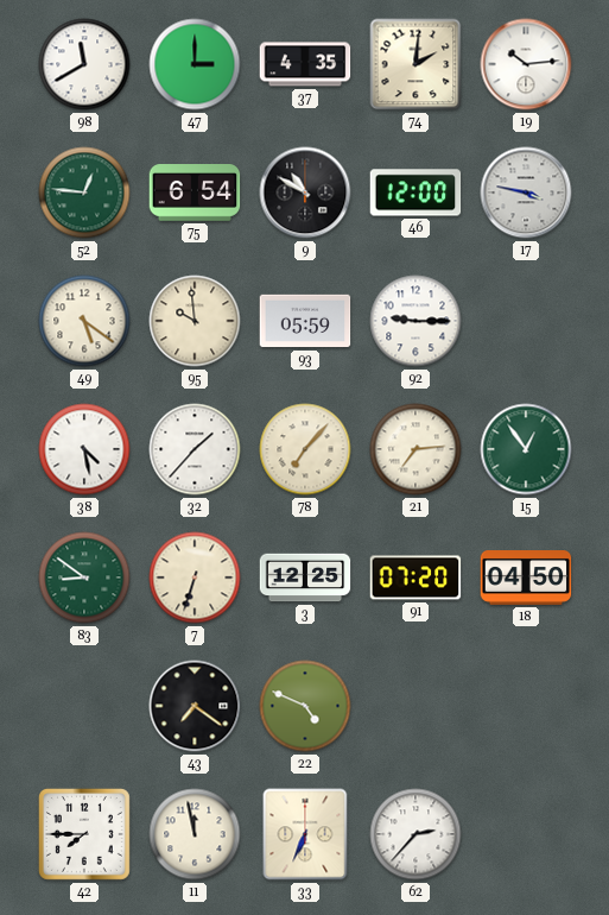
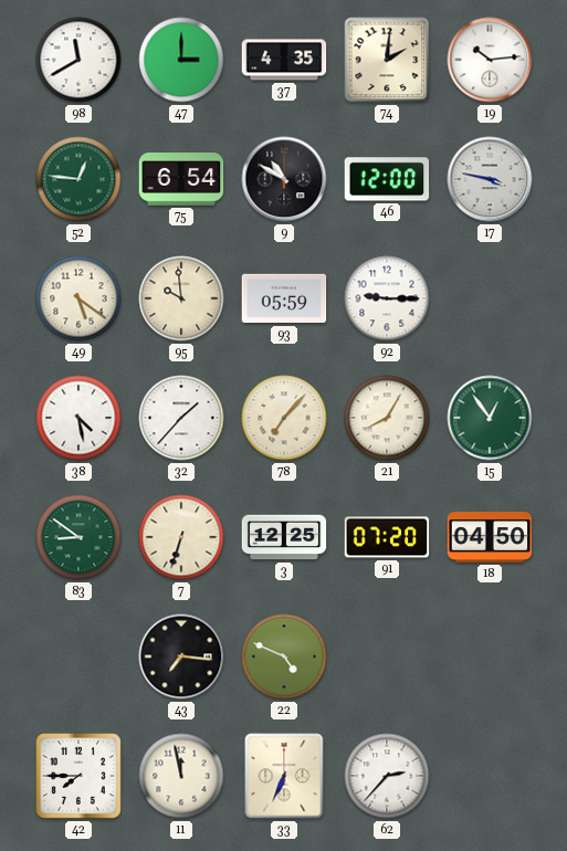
21: 7:14 -> 8:05
43: 7:21 -> 7:16
